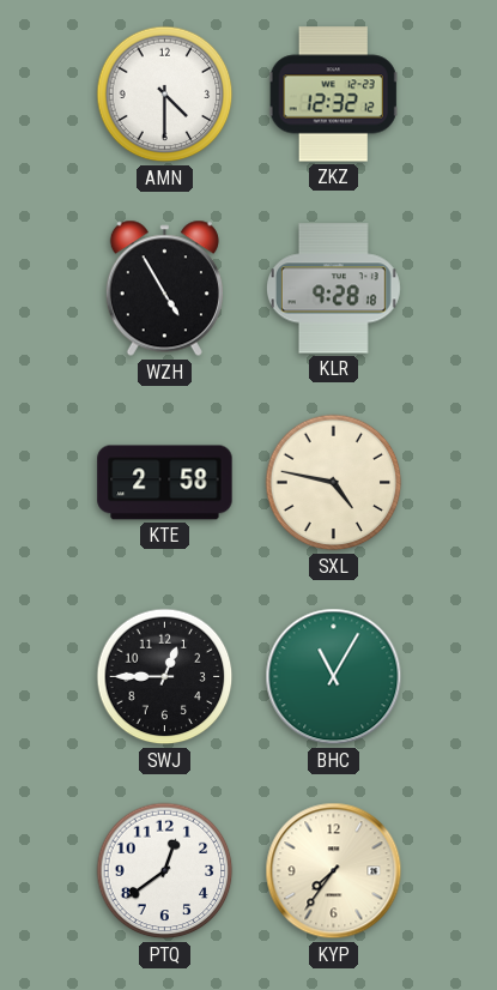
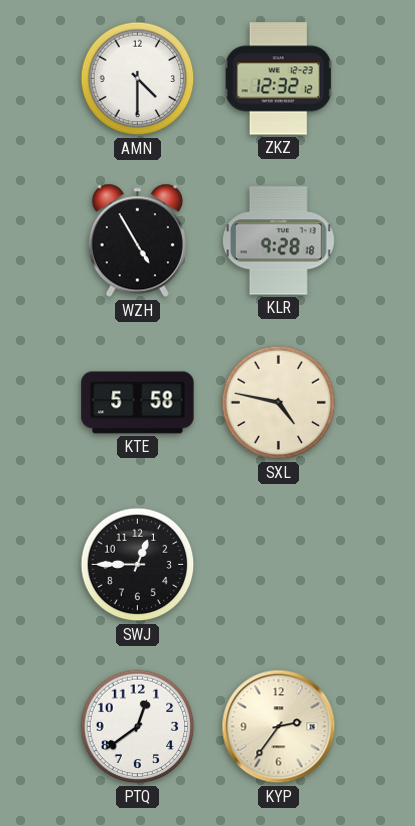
KTE: 2:58 -> 5:58
BHC: 11:05 -> none
KYP: 7:36 -> 2:36
